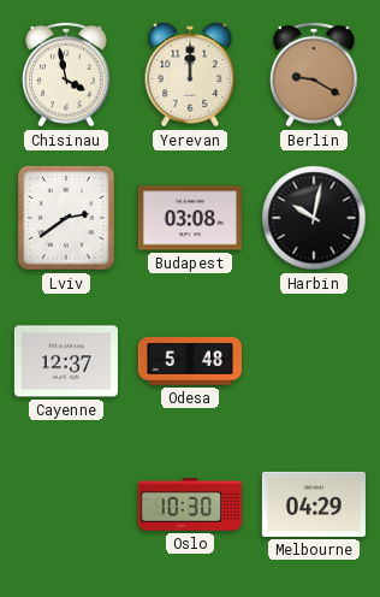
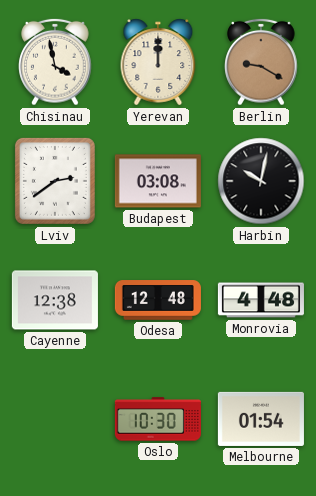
Cayenne: 12:37 -> 12:38
Odesa: 5:48 -> 12:48
Monrovia: none -> 4:48
Melbourne: 04:29 -> 01:54
